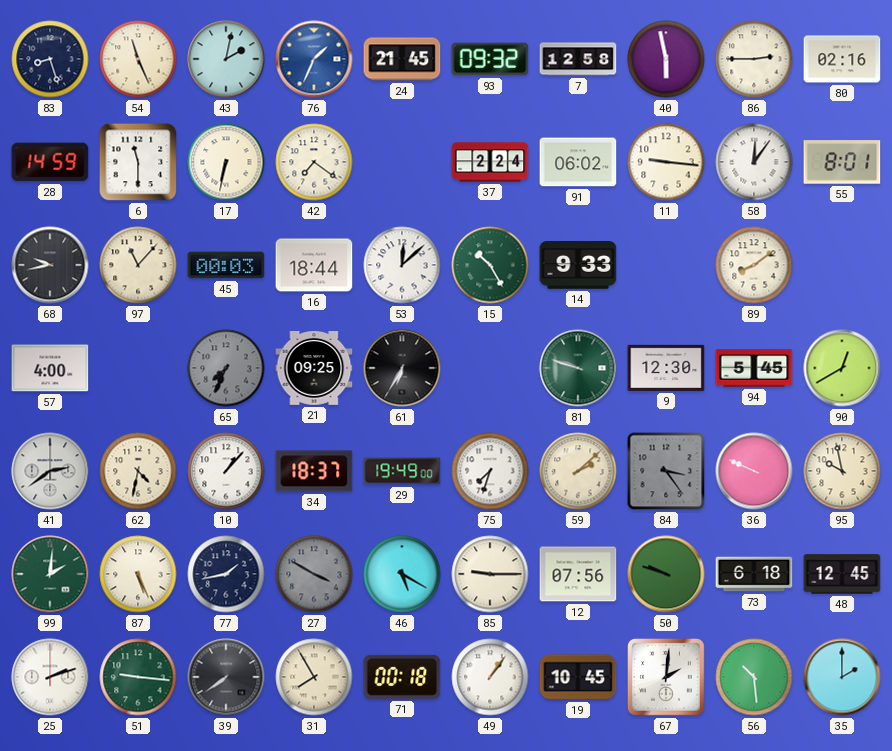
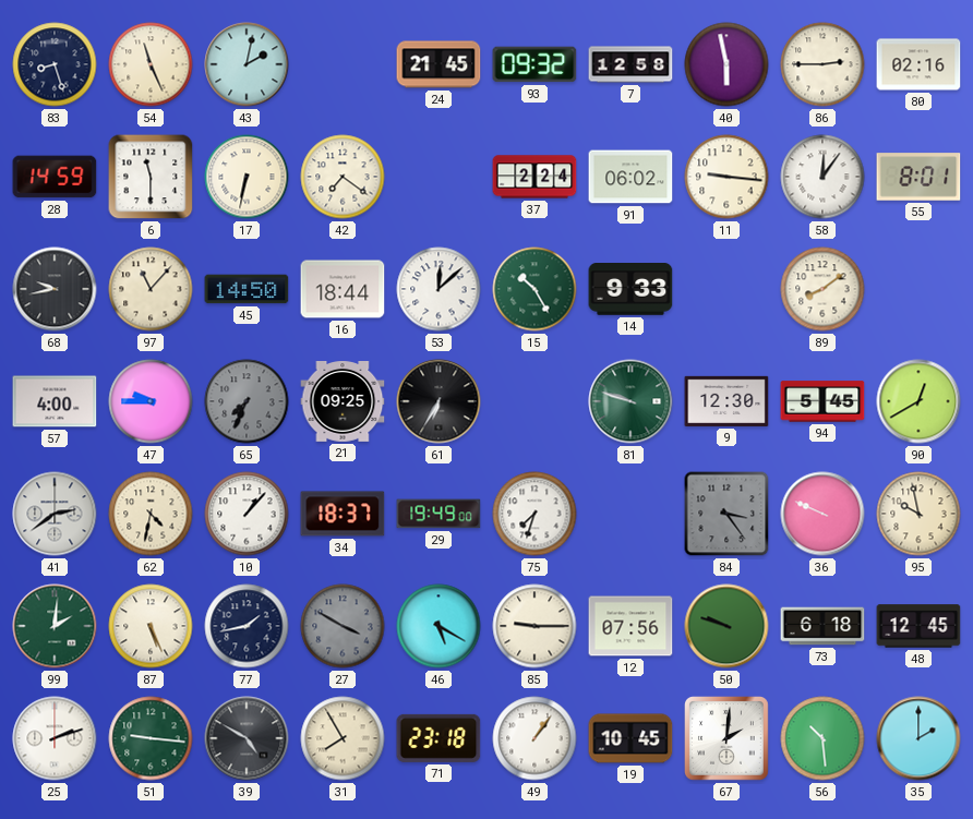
76: 1:34 -> none
45: 00:03 -> 14:50
47: none -> 9:45
59: 2:08 -> none
39: 7:39 -> 4:50
71: 00:18 -> 23:18
